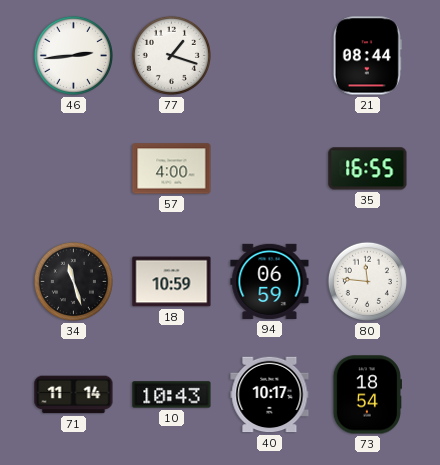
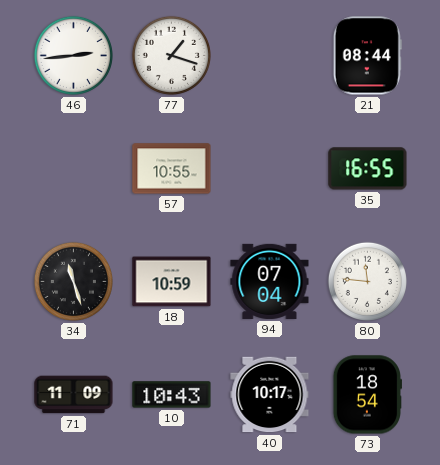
57: 4:00 -> 10:55
94: 06:59 -> 07:04
71: 11:14 -> 11:09
